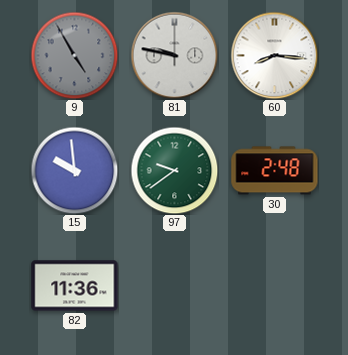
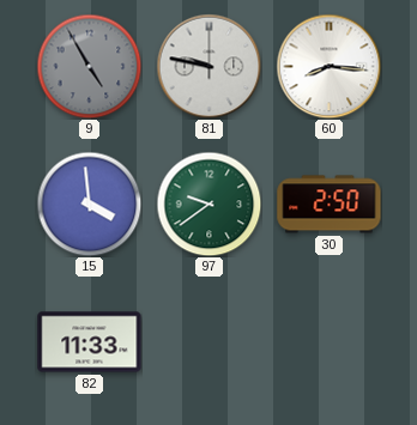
15: 9:59 -> 3:59
30: 2:48 -> 2:50
82: 11:36 -> 11:33
